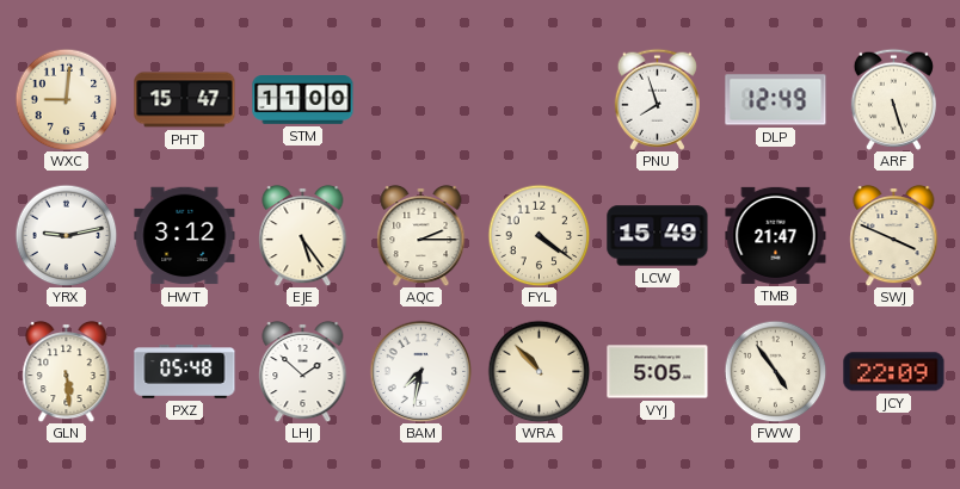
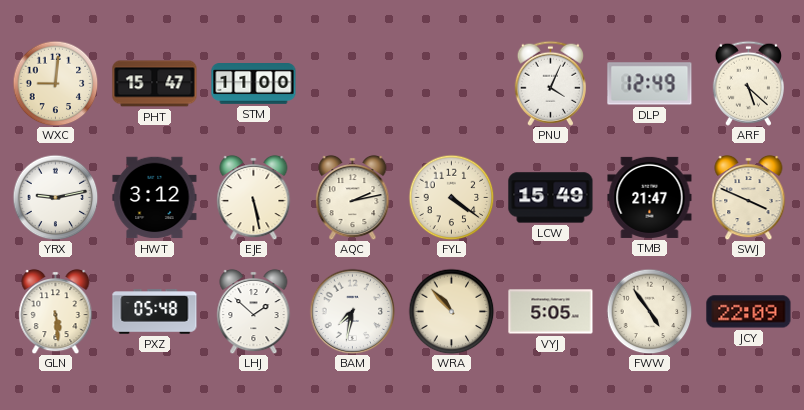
PNU: 7:57 -> 4:04
ARF: 5:27 -> 5:22
EJE: 5:24 -> 5:28
AQC: 2:15 -> 2:13
